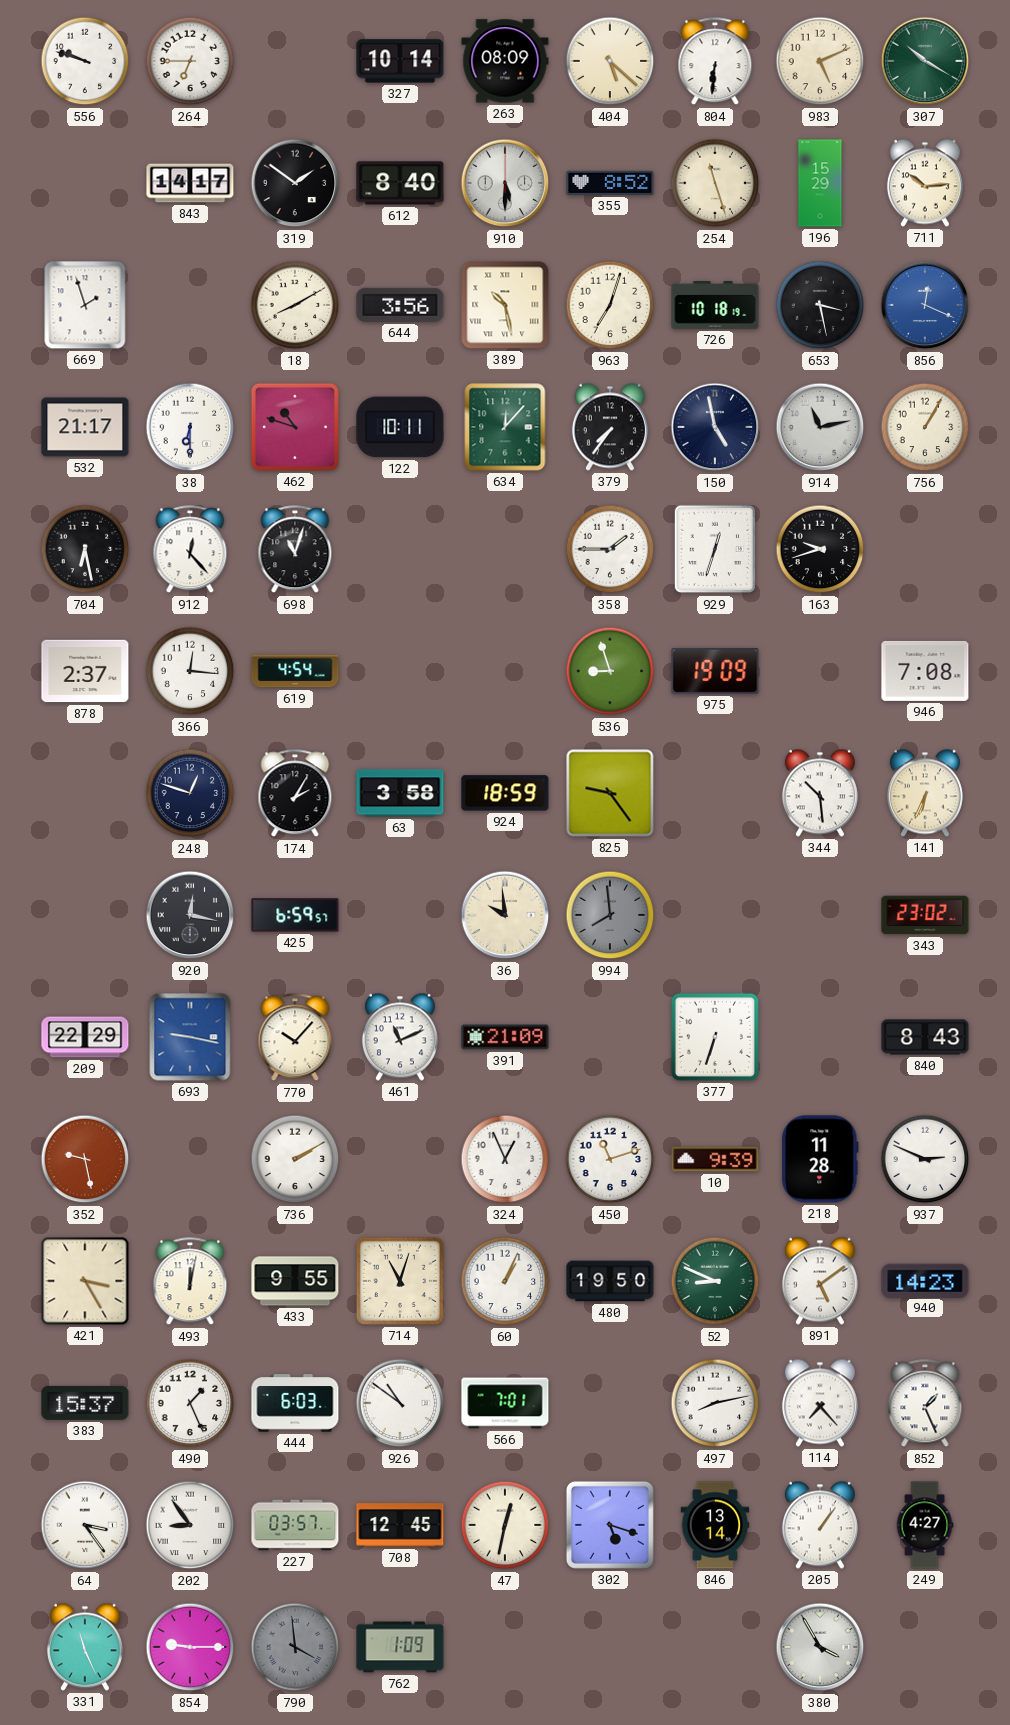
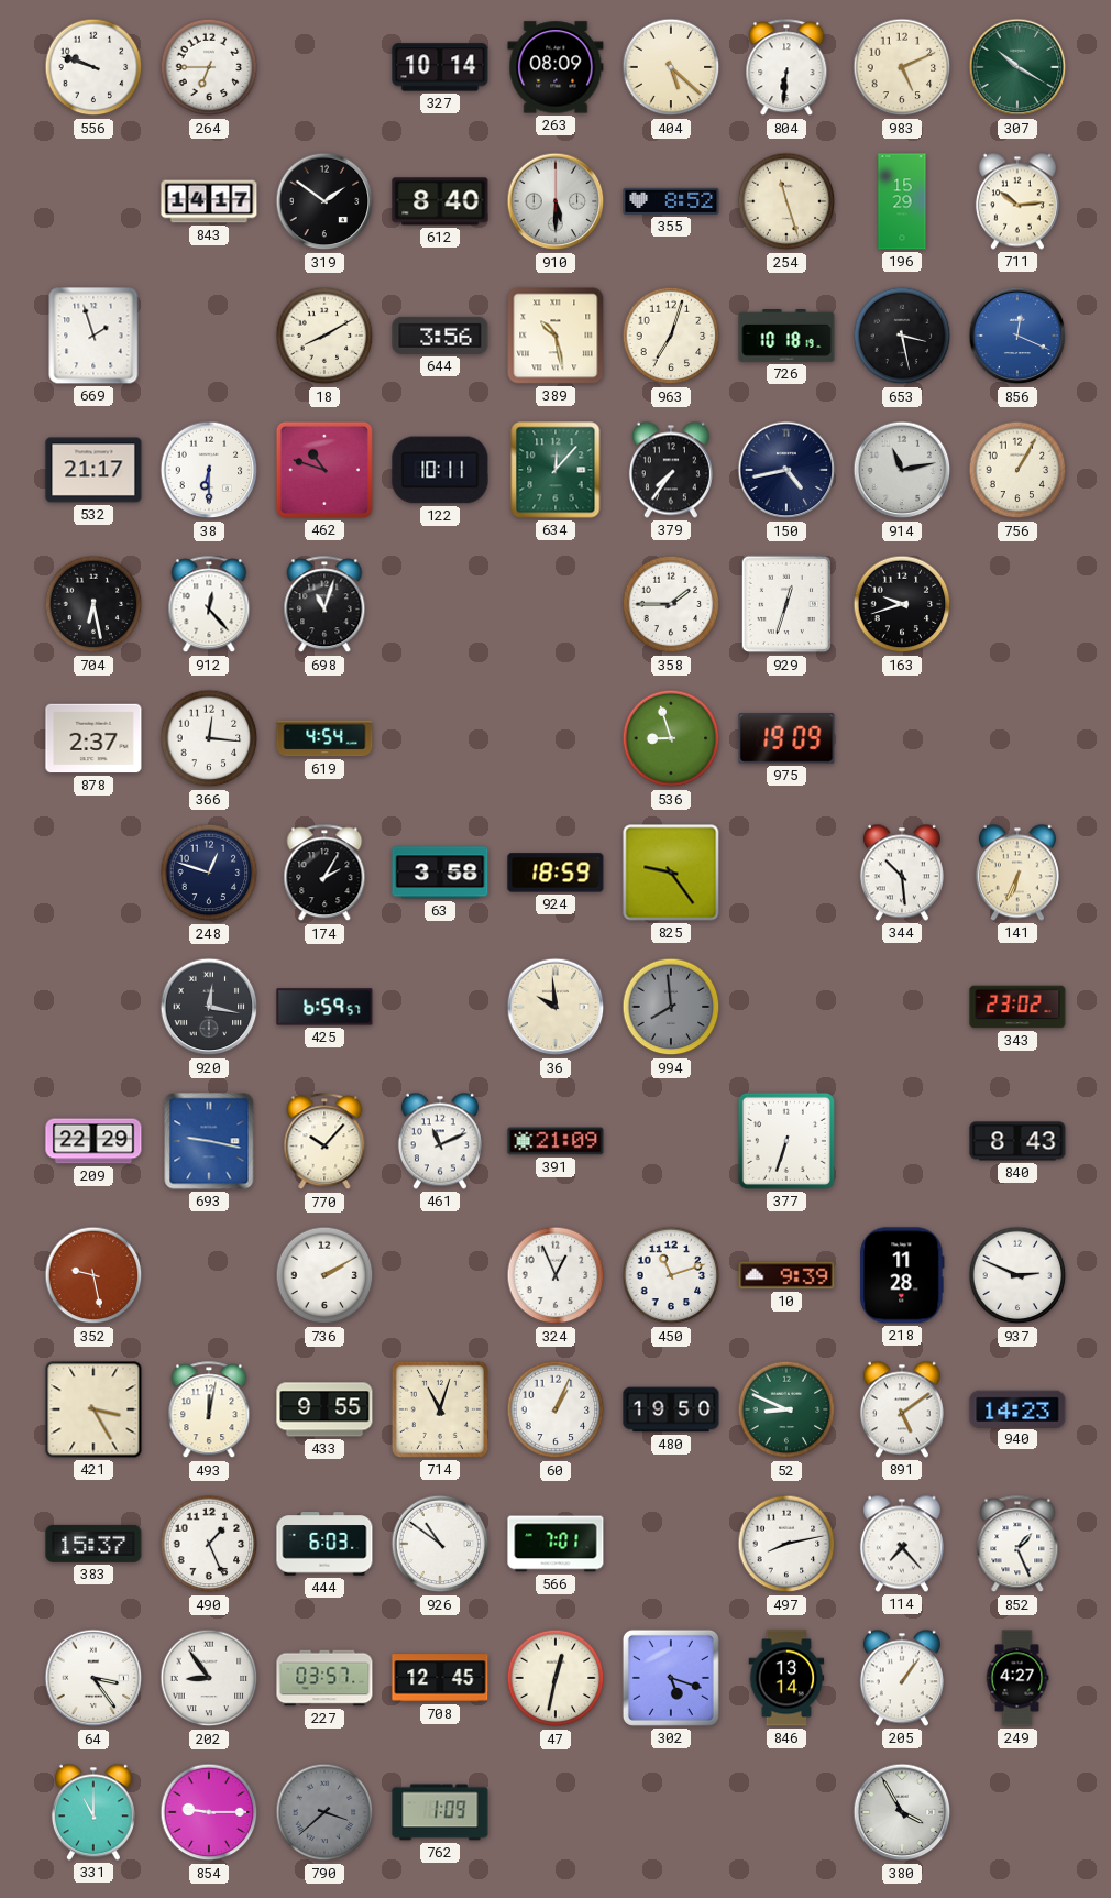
150: 4:58 -> 4:43
946: 7:08 -> none
331: 11:26 -> 11:00
790: 3:59 -> 3:38
